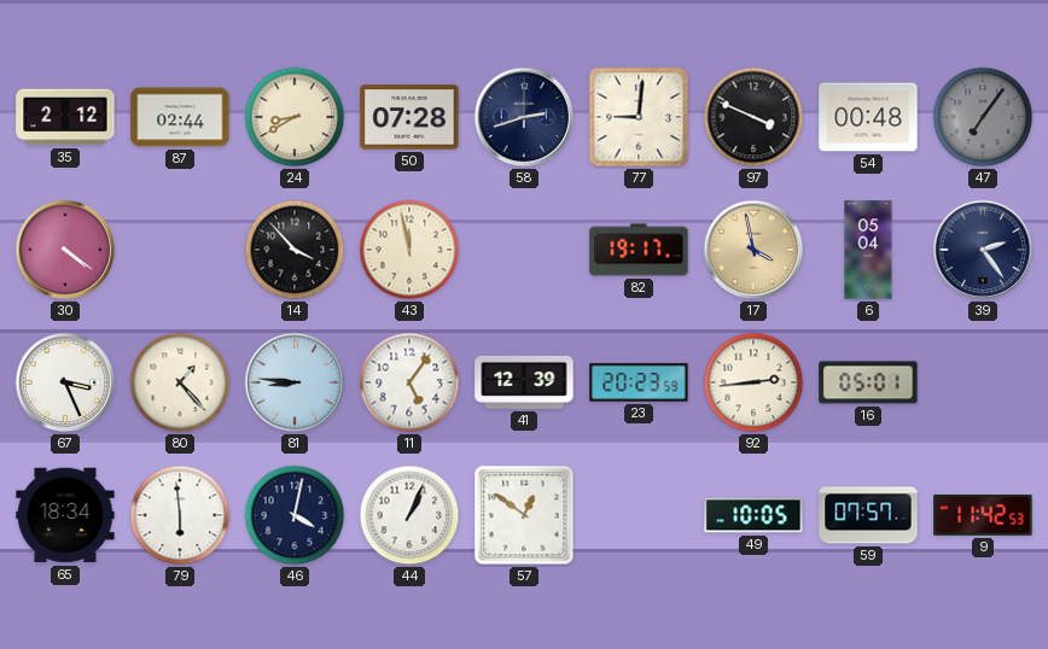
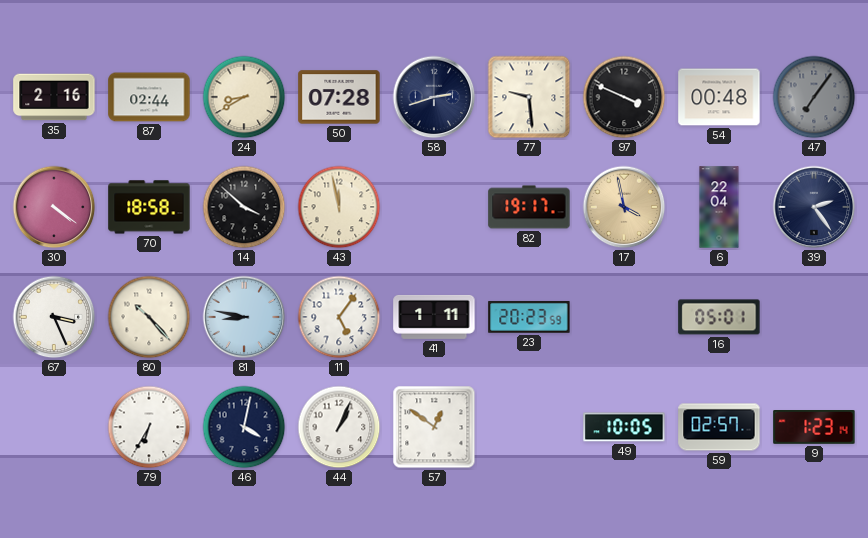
35: 2:12 -> 2:16
77: 9:01 -> 9:29
70: none -> 18:58
14: 3:53 -> 3:52
6: 05:04 -> 22:04
80: 1:23 -> 10:23
81: 8:46 -> 8:47
41: 12:39 -> 1:11
92: 2:44 -> none
65: 18:34 -> none
79: 5:59 -> 6:35
59: 07:57 -> 02:57
9: 11:42 -> 1:23
